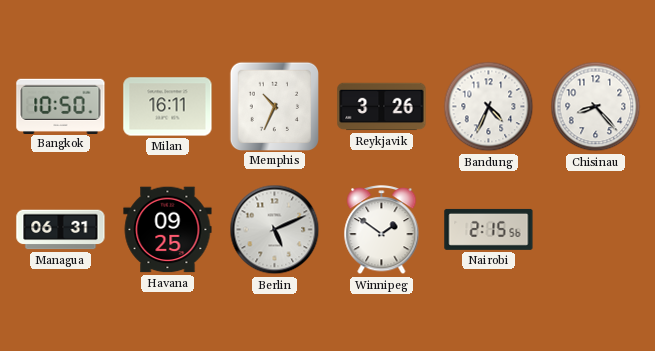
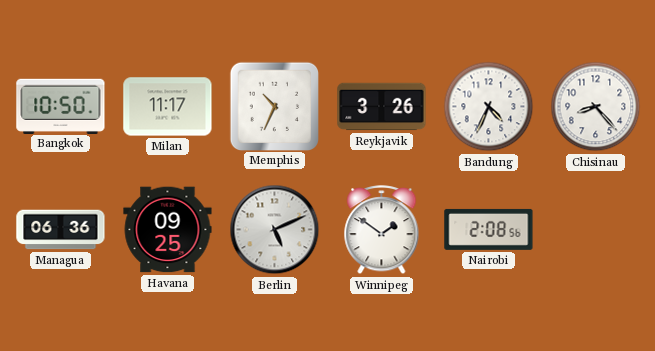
Milan: 16:11 -> 11:17
Managua: 06:31 -> 06:36
Nairobi: 2:15 -> 2:08
